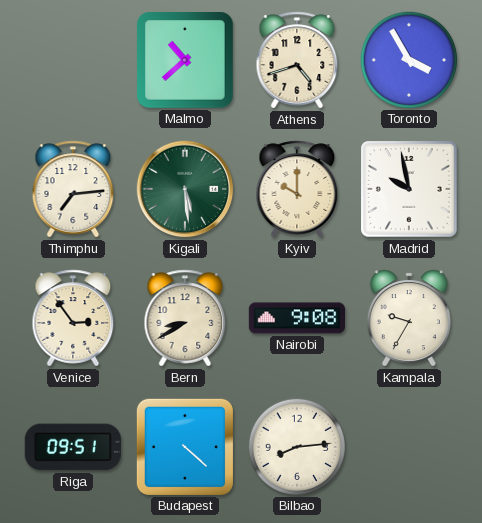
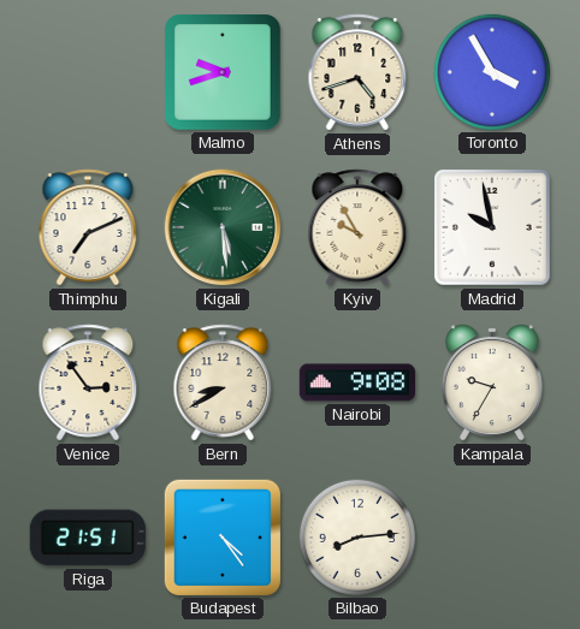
Malmo: 10:38 -> 9:42
Thimphu: 7:14 -> 7:11
Kyiv: 10:00 -> 9:55
Riga: 09:51 -> 21:51
Budapest: 4:22 -> 4:24
